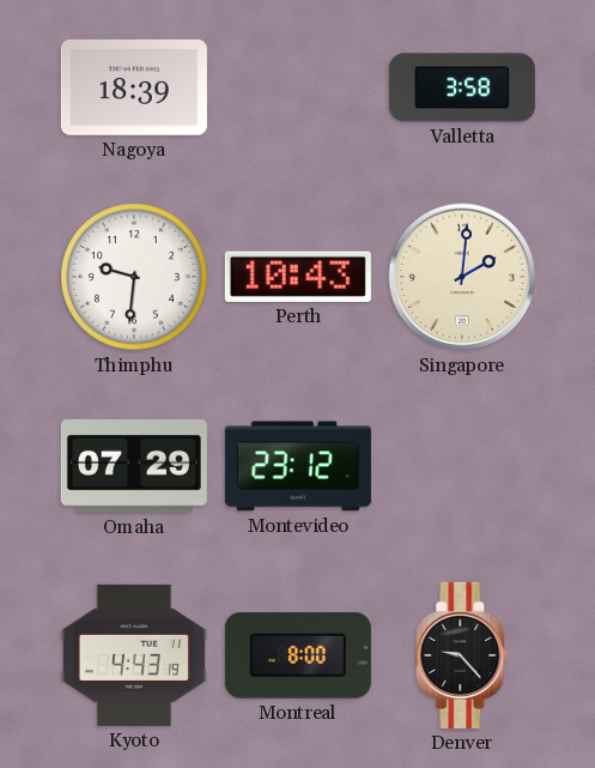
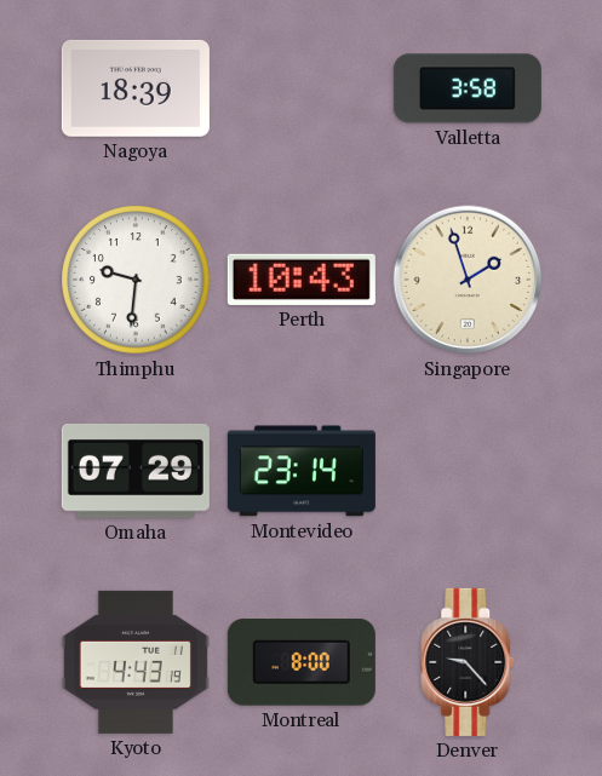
Singapore: 2:01 -> 1:57
Montevideo: 23:12 -> 23:14
